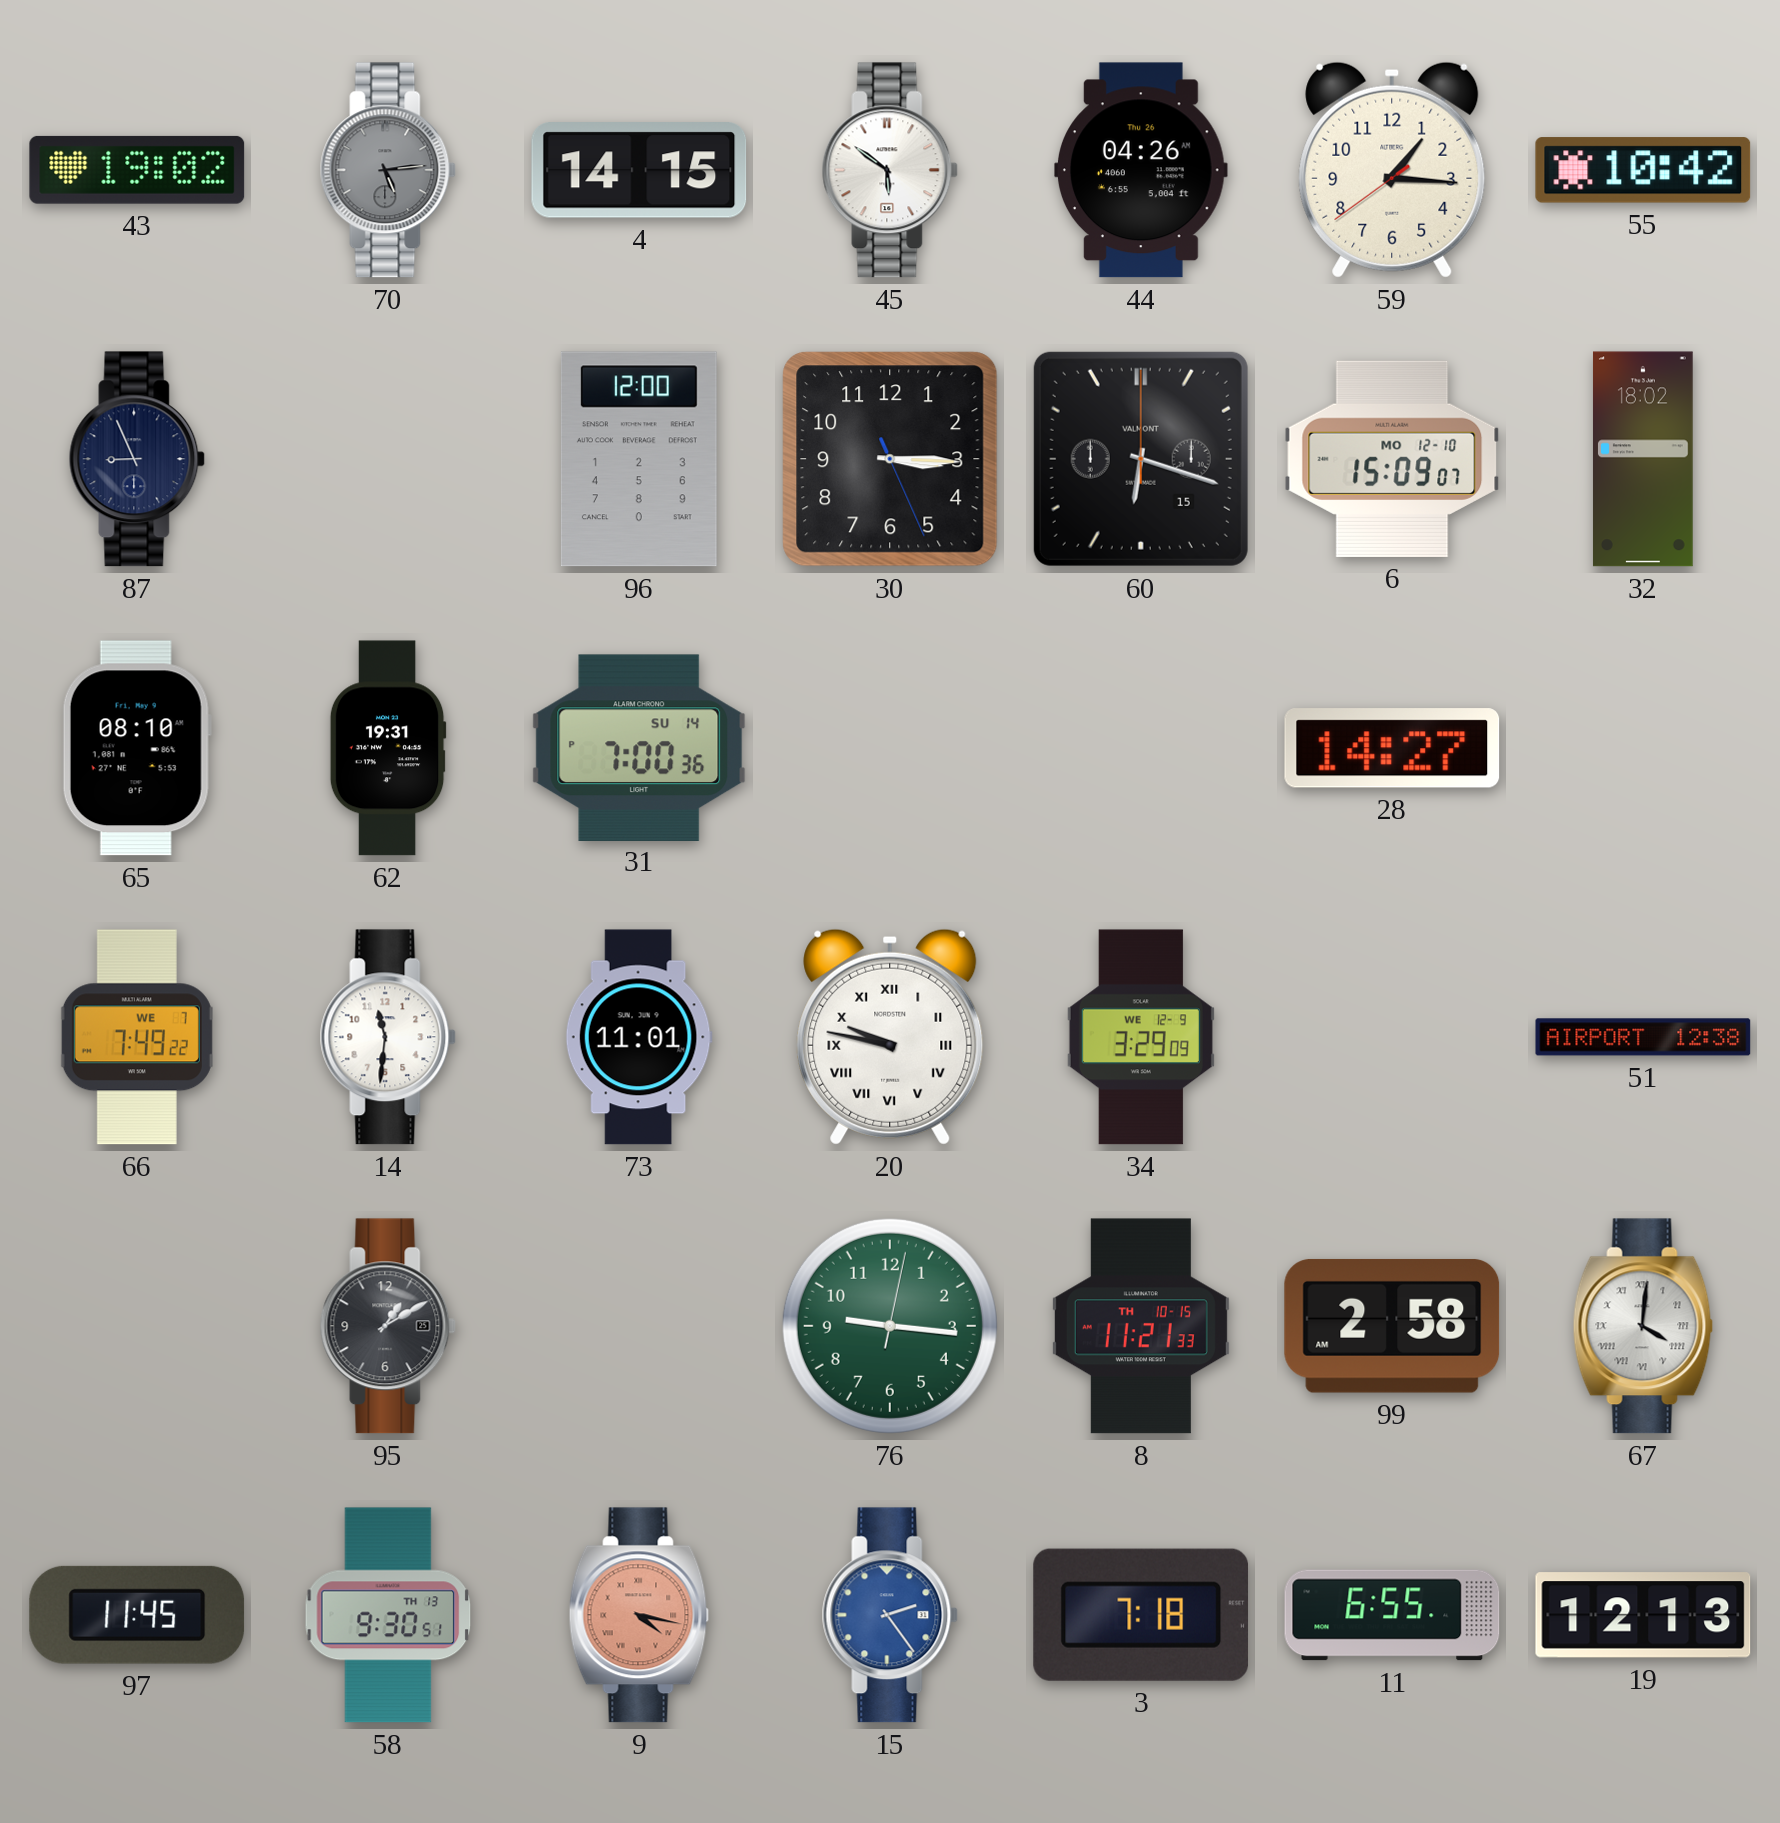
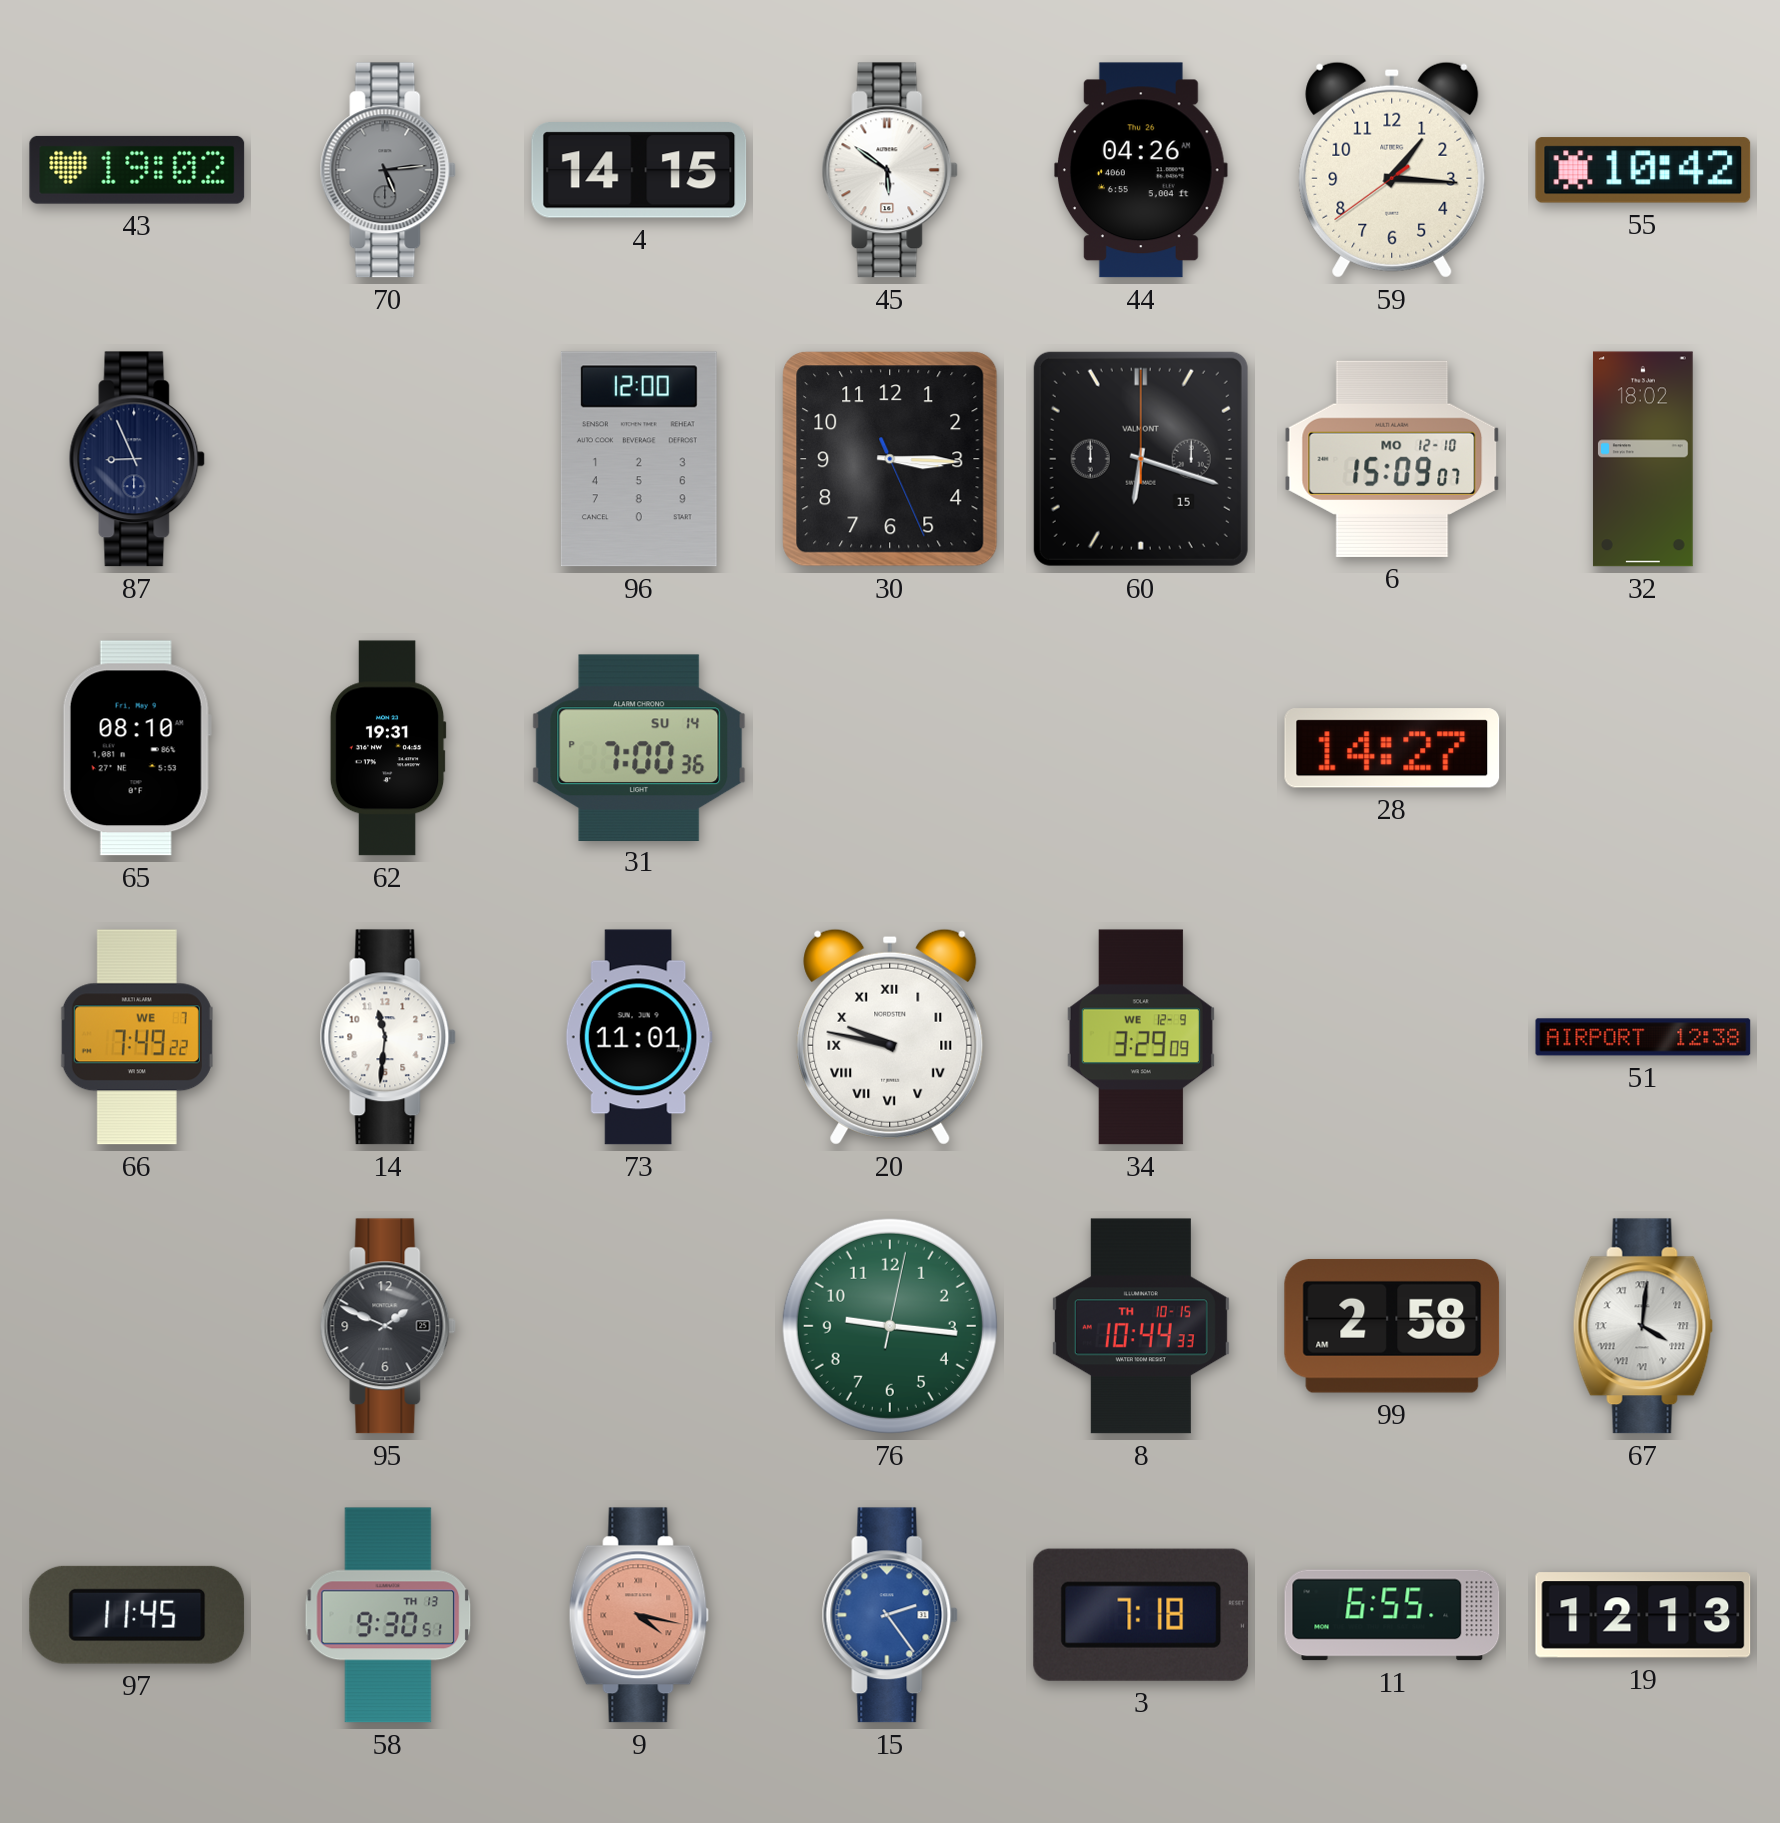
95: 1:10 -> 1:49
8: 11:21 -> 10:44
